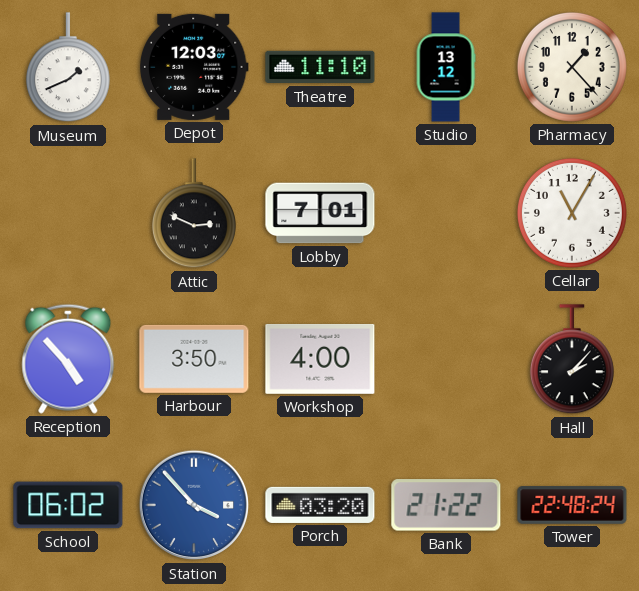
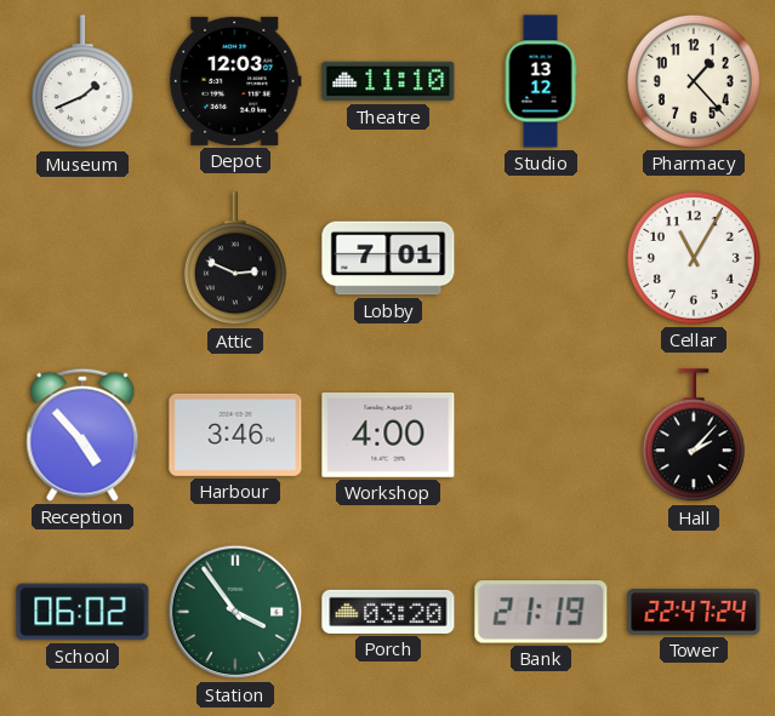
Harbour: 3:50 -> 3:46
Station: 3:53 -> 3:54
Station dial: blue -> green
Bank: 21:22 -> 21:19
Tower: 22:48 -> 22:47
